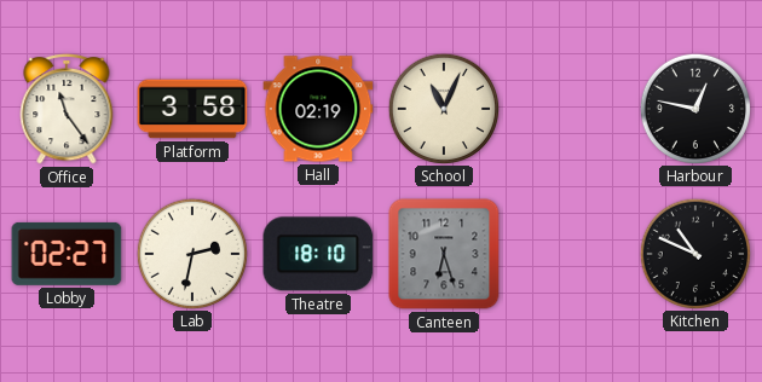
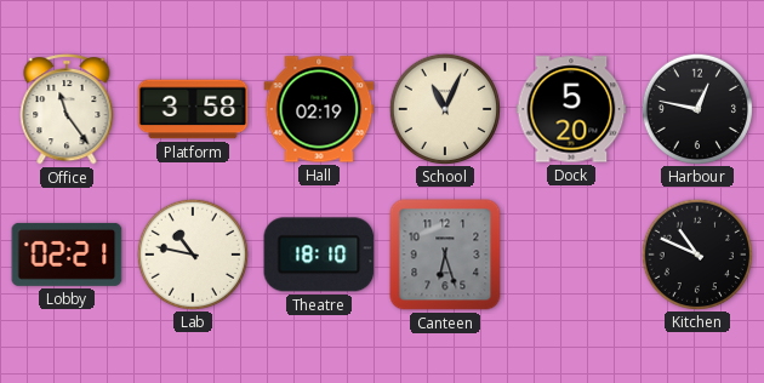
Dock: none -> 5:20
Lobby: 02:27 -> 02:21
Lab: 2:32 -> 10:47
